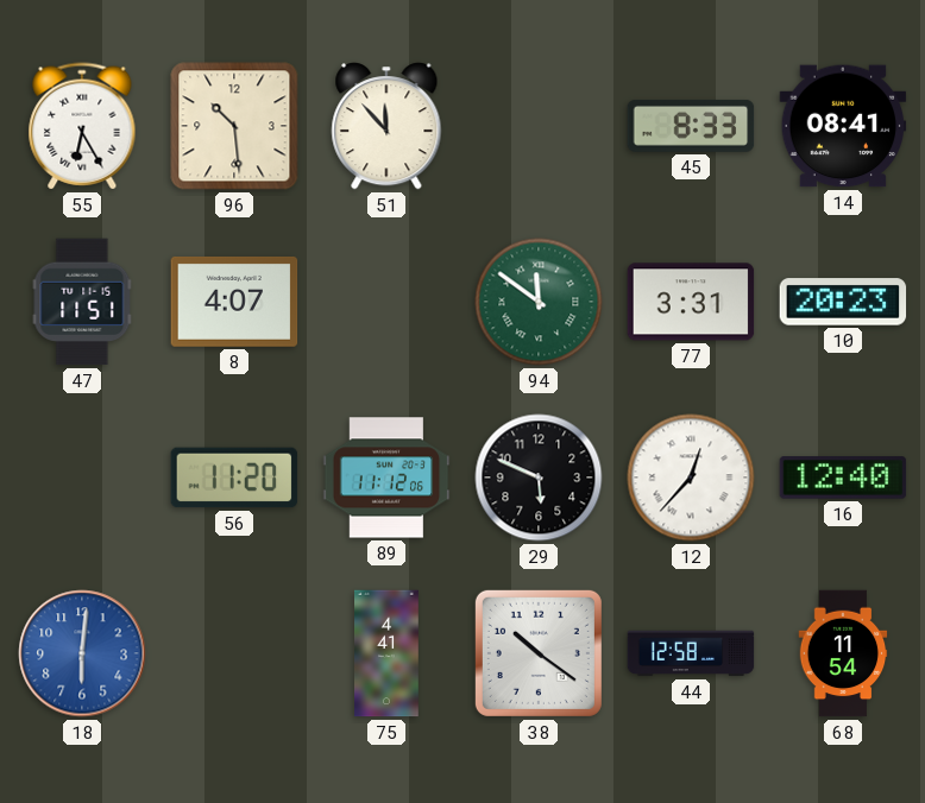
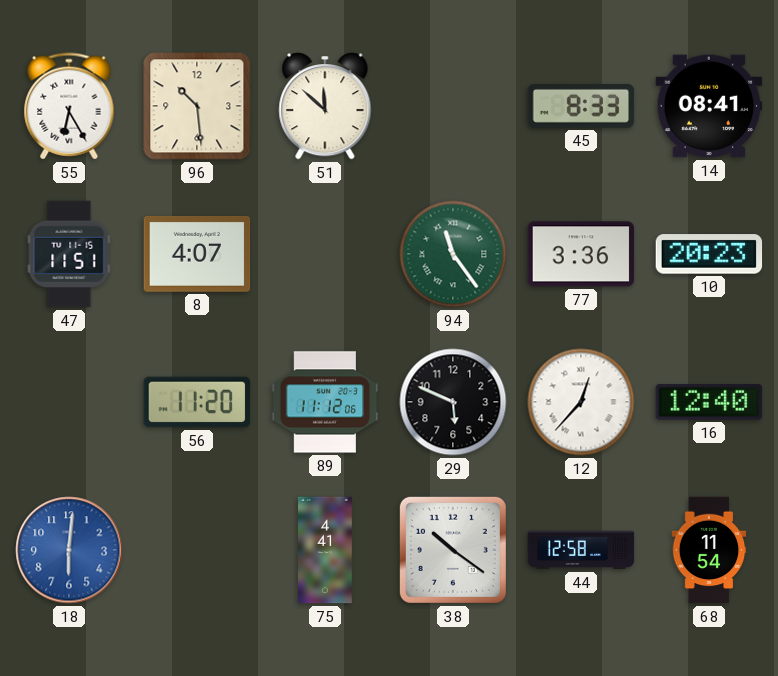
51: 11:53 -> 11:52
94: 11:51 -> 11:24
77: 3:31 -> 3:36
